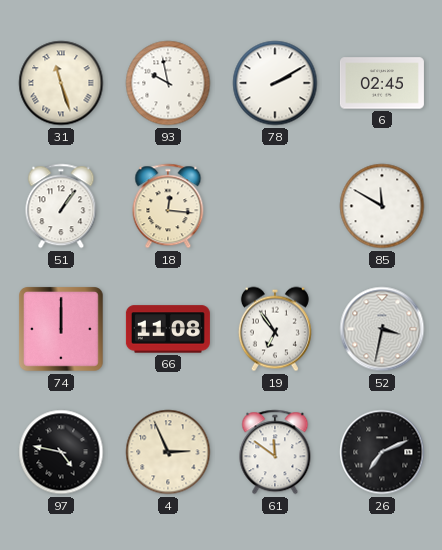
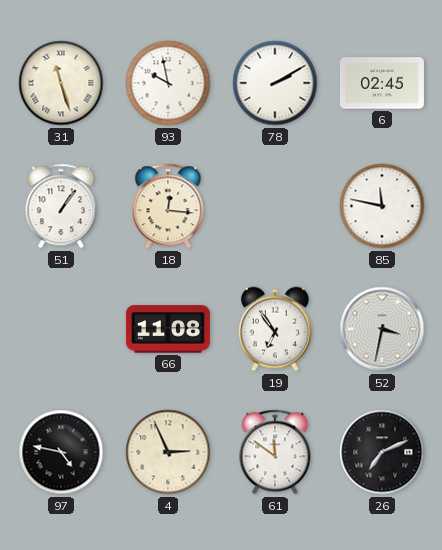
85: 11:50 -> 11:47
74: 12:00 -> none
